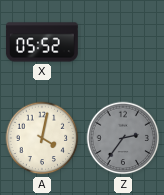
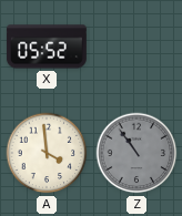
A: 4:02 -> 3:59
Z: 2:36 -> 10:54
